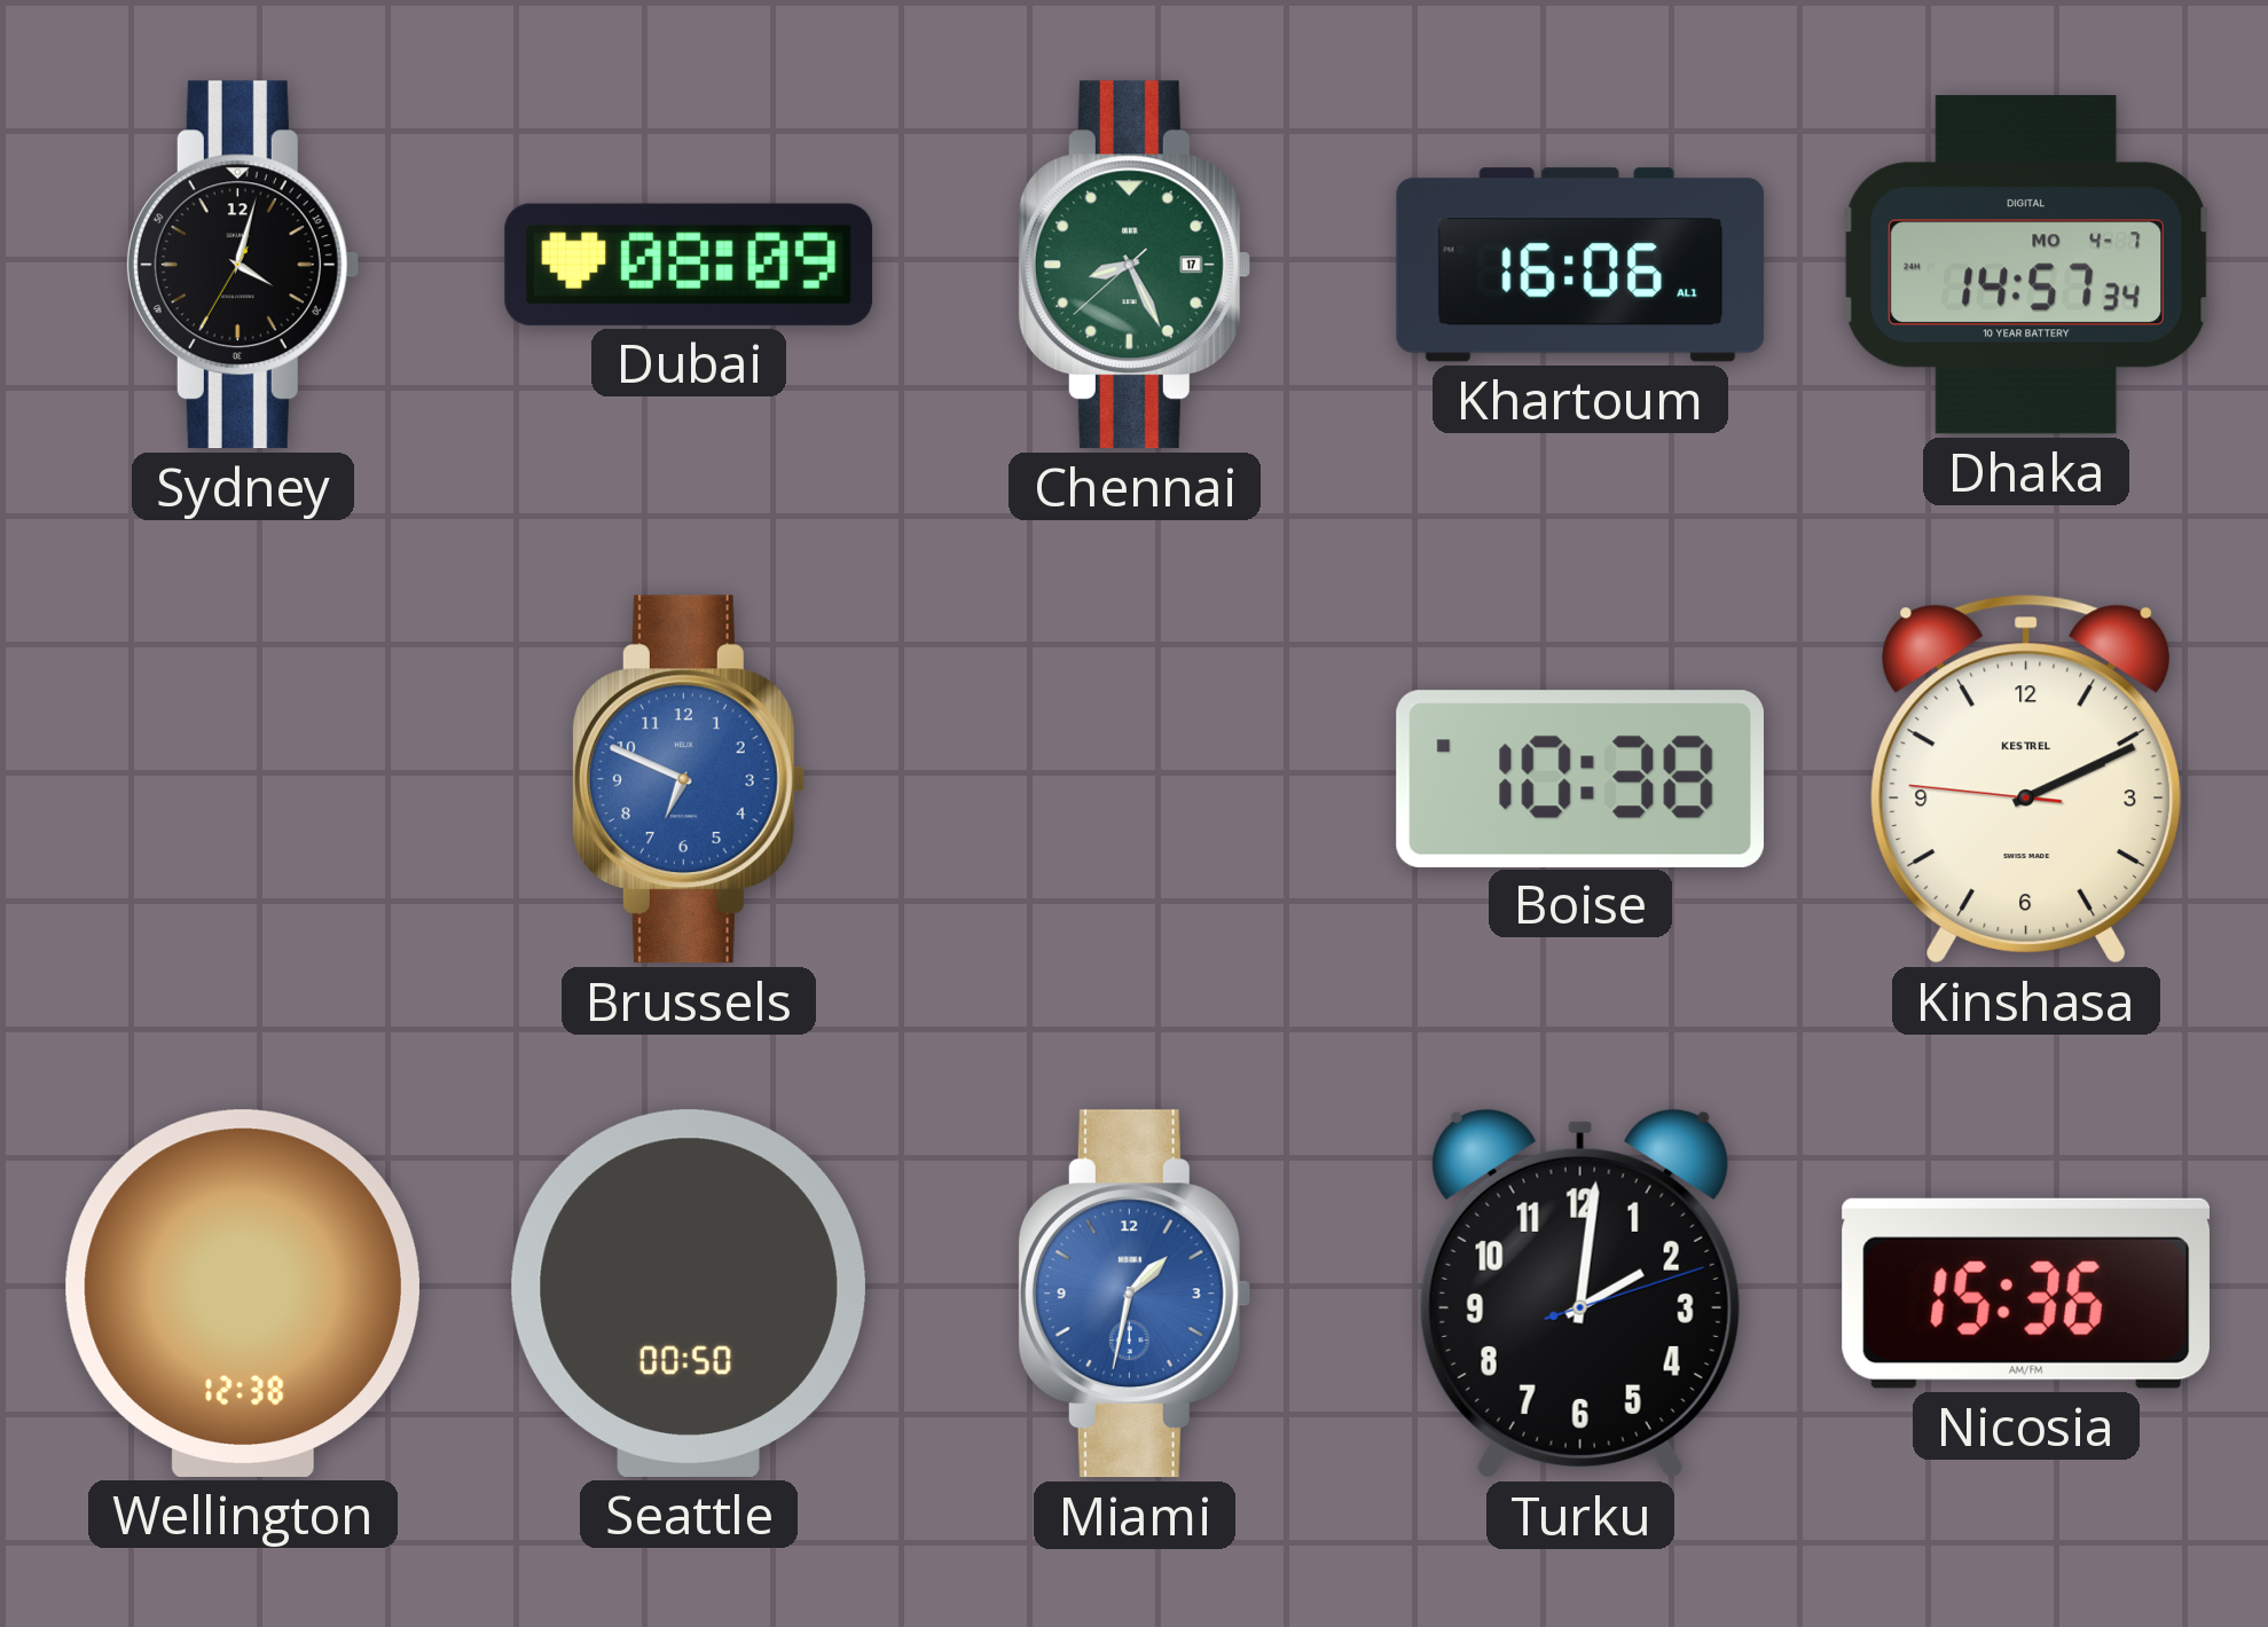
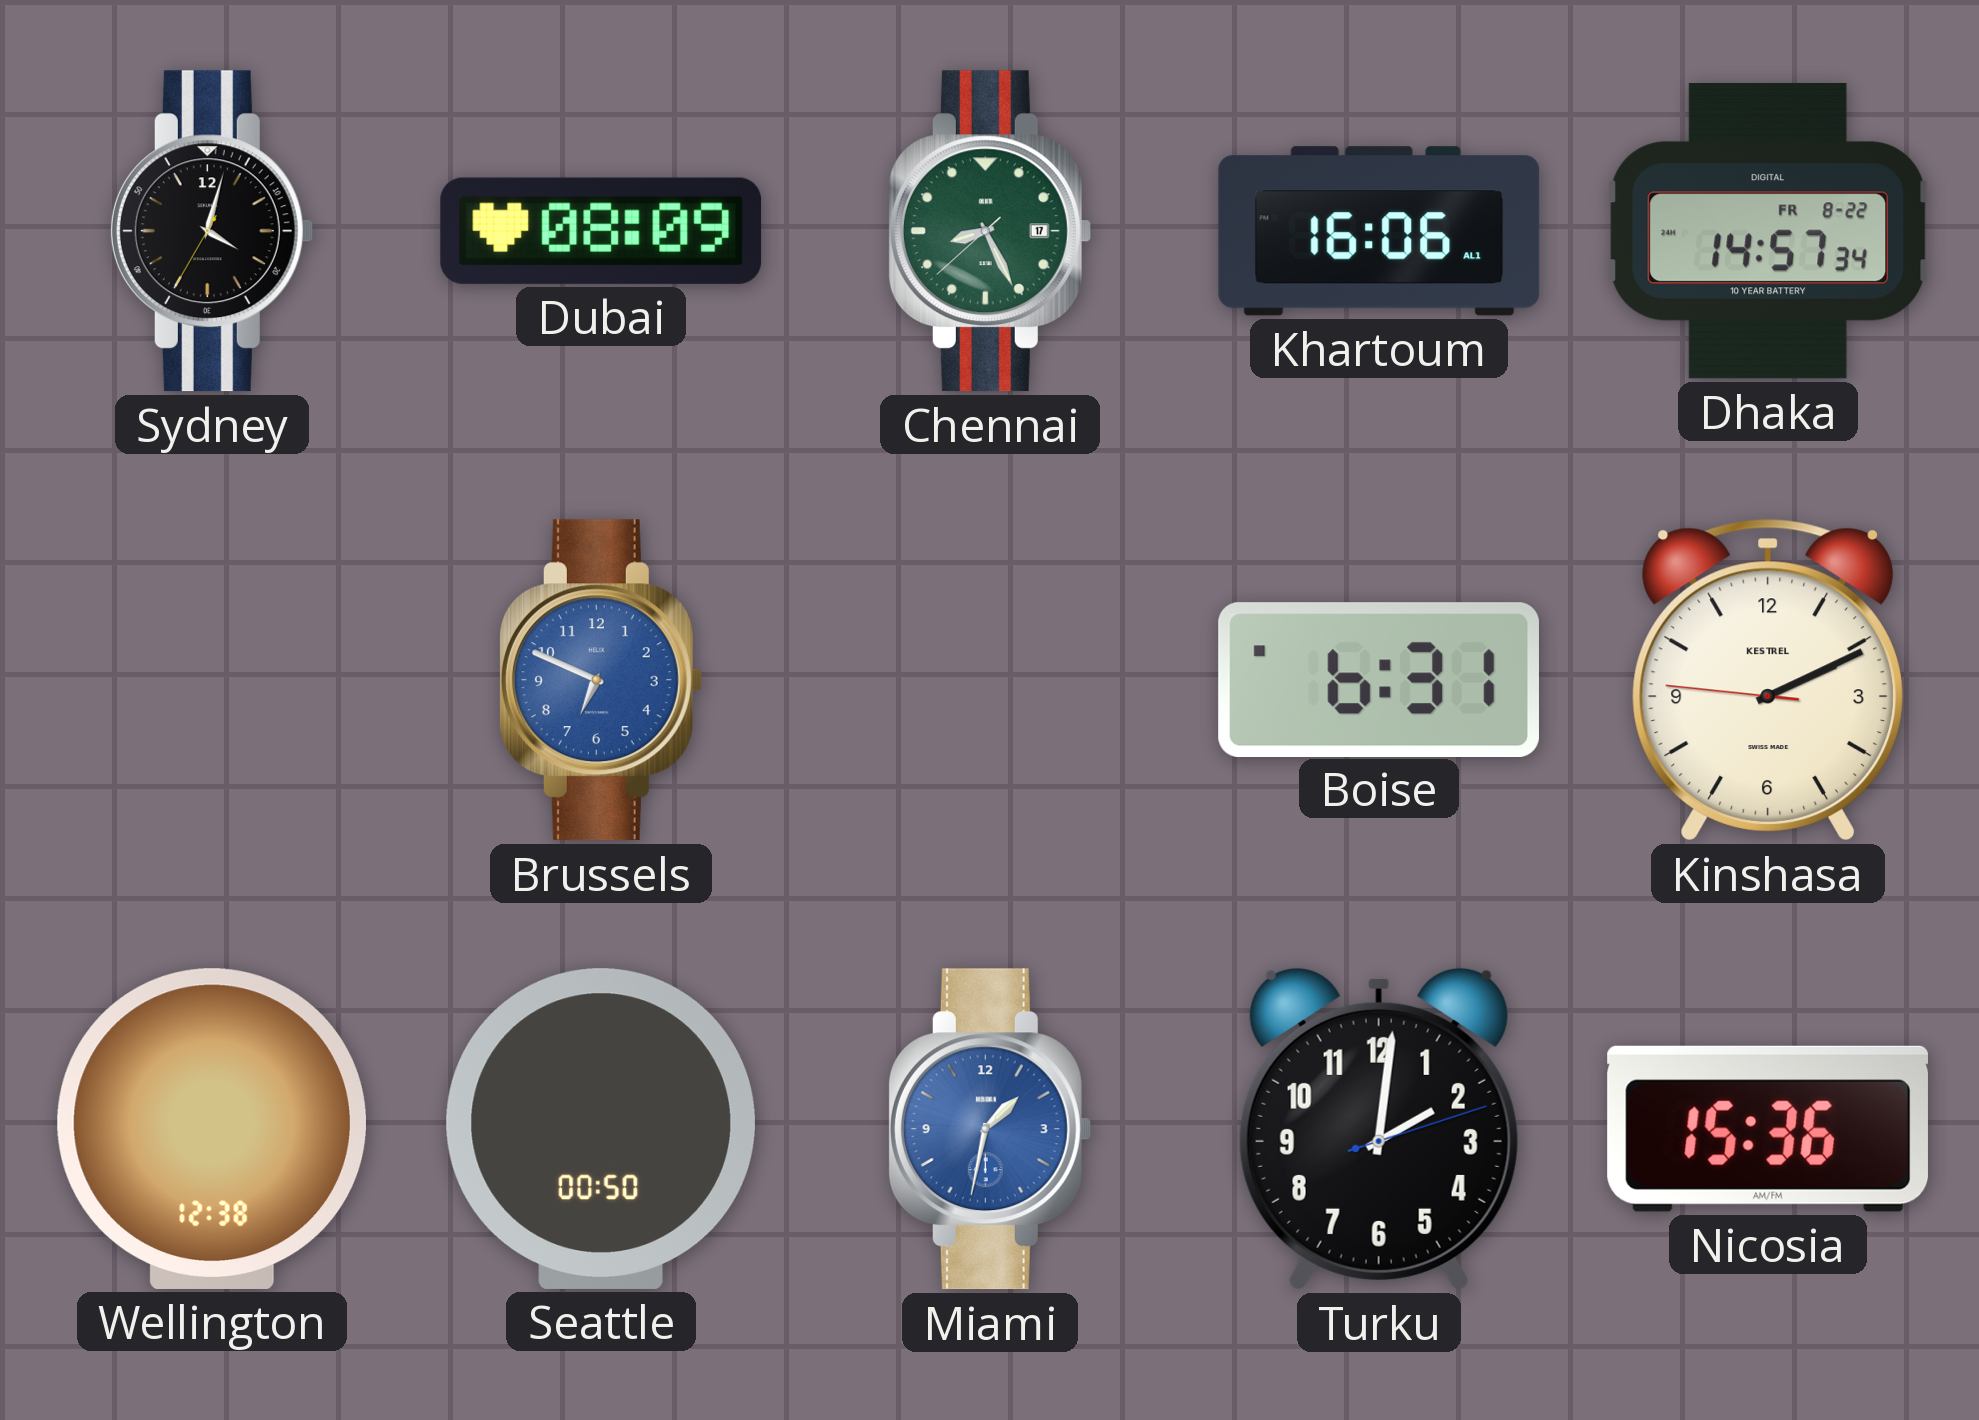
Dhaka date: MO 4-7 -> FR 8-22
Boise: 10:38 -> 6:31
